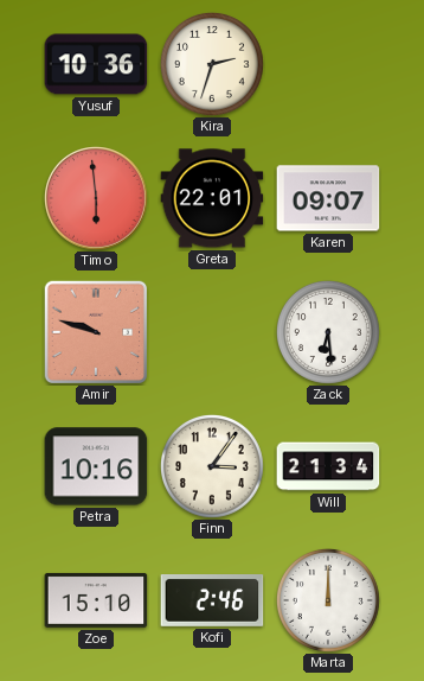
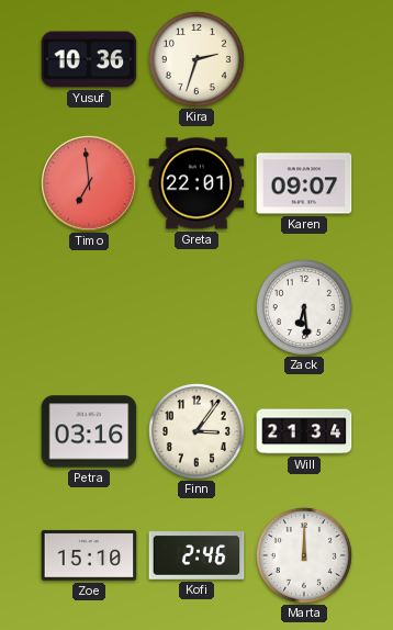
Timo: 5:59 -> 6:59
Amir: 9:48 -> none
Petra: 10:16 -> 03:16
